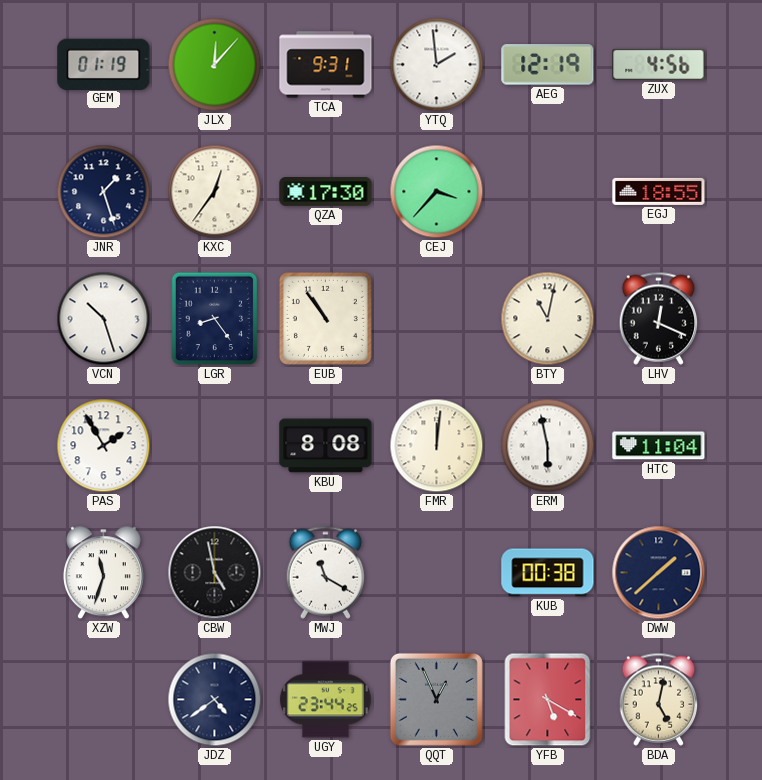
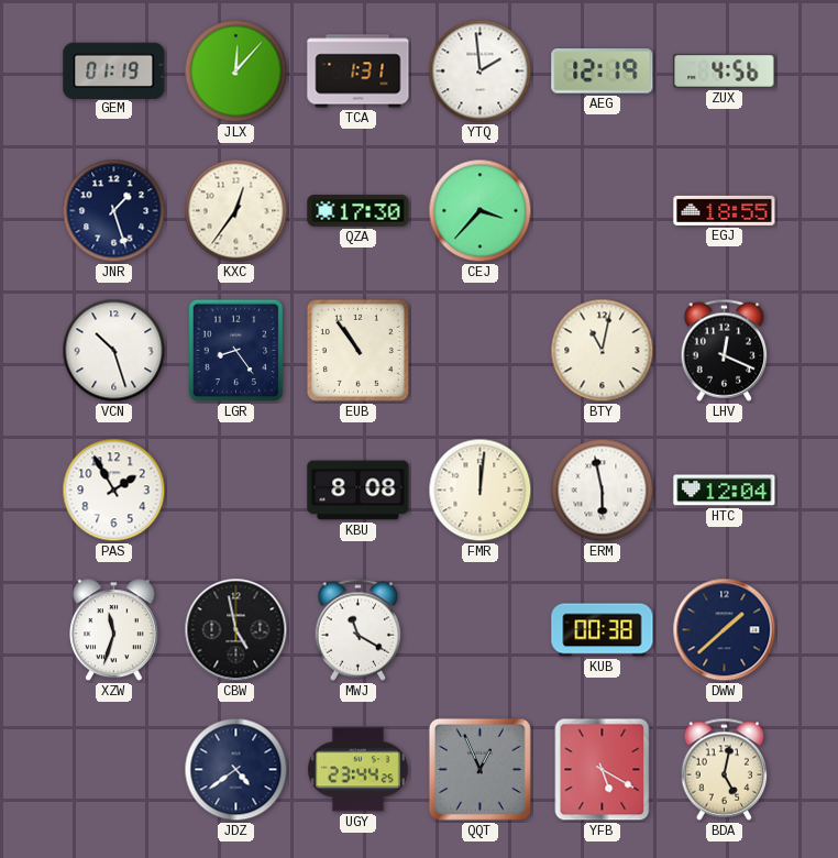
TCA: 9:31 -> 1:31
HTC: 11:04 -> 12:04
